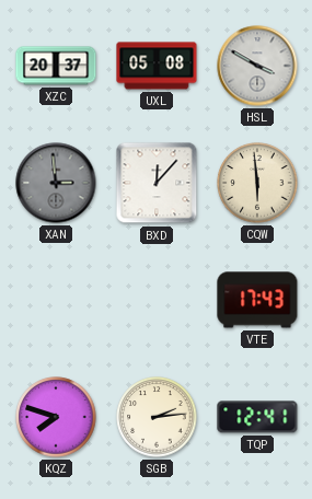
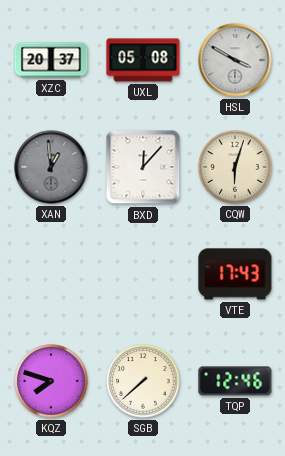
XAN: 2:59 -> 12:59
CQW: 5:59 -> 6:03
SGB: 2:14 -> 7:38
TQP: 12:41 -> 12:46
